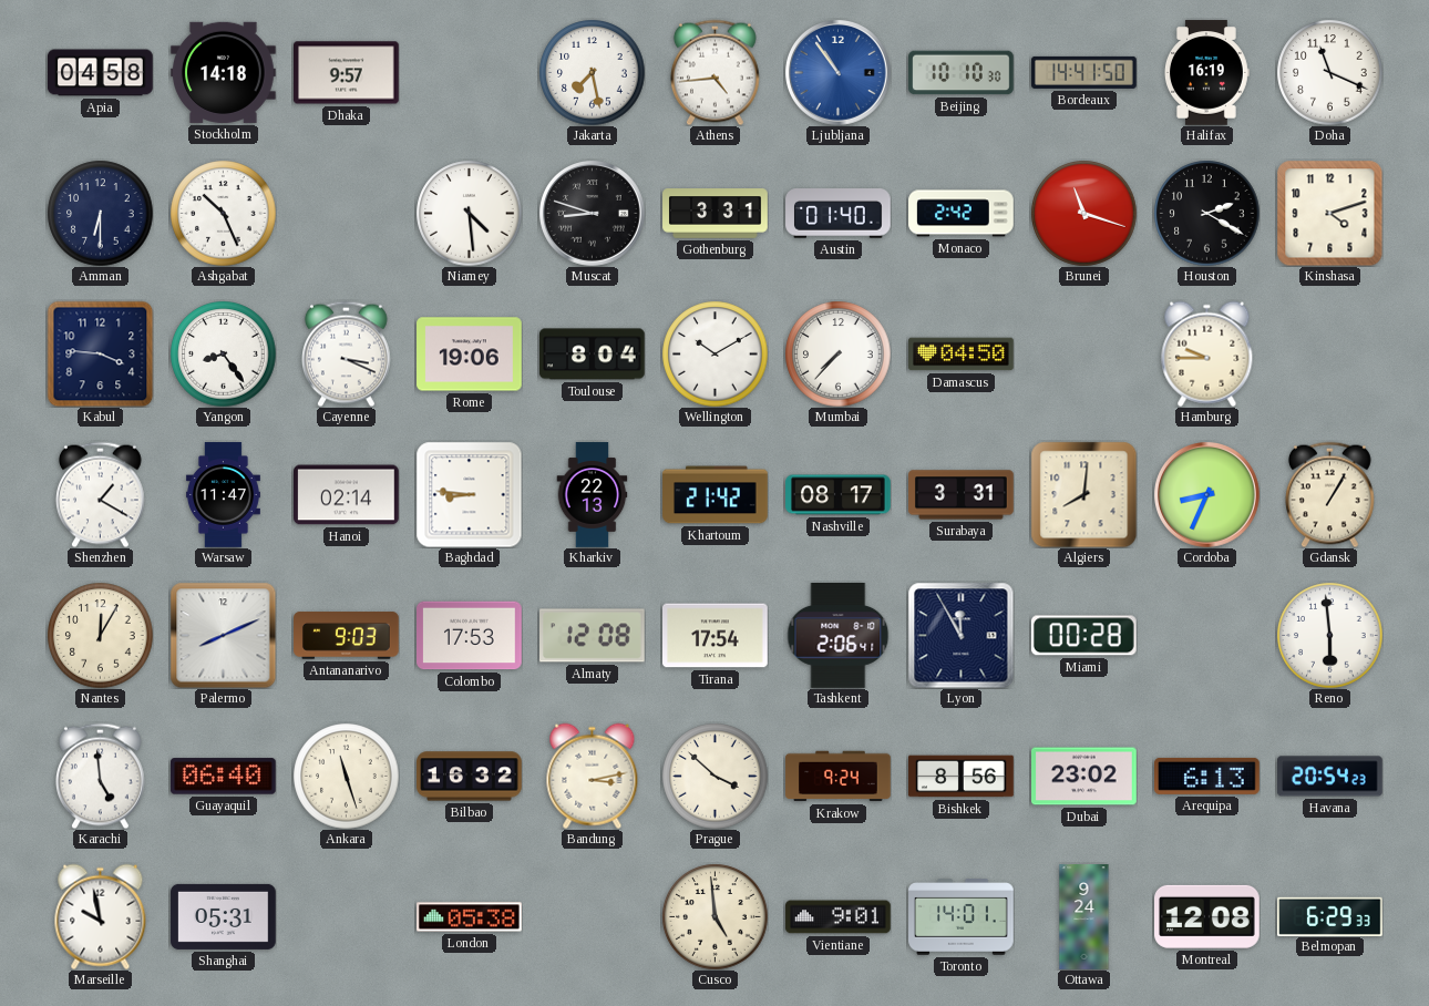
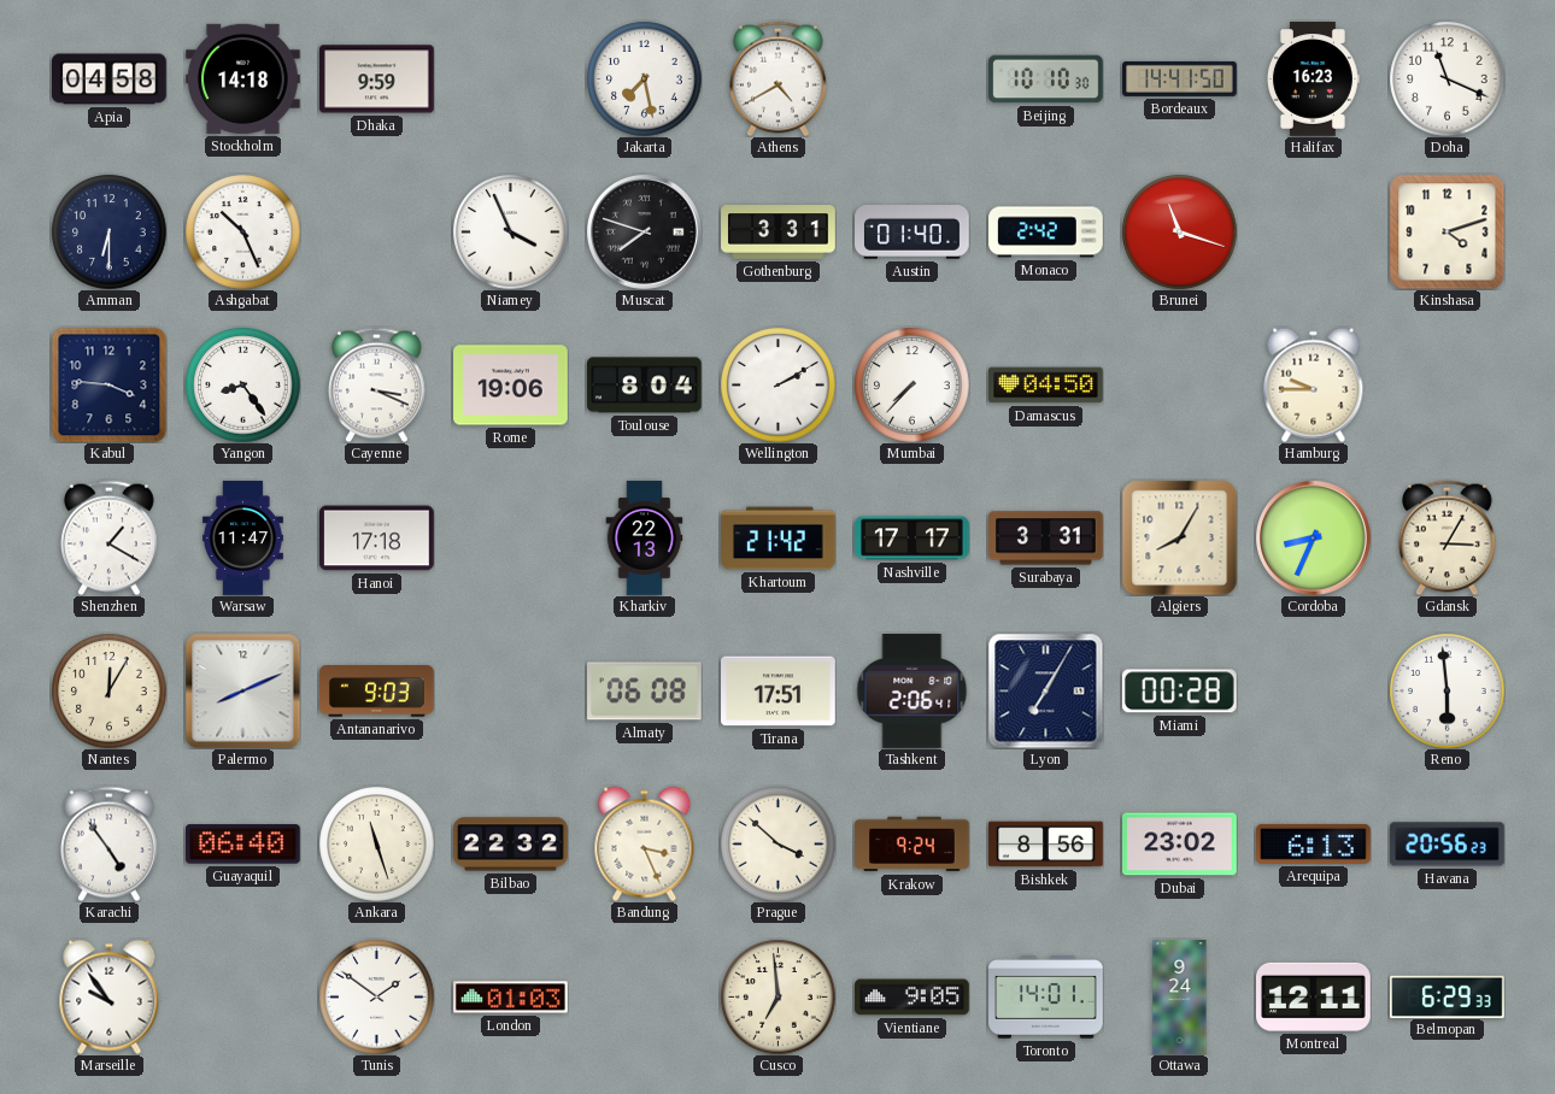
Dhaka: 9:57 -> 9:59
Athens: 4:44 -> 4:40
Ljubljana: 10:54 -> none
Halifax: 16:19 -> 16:23
Niamey: 4:29 -> 3:56
Muscat: 8:48 -> 7:48
Houston: 2:20 -> none
Wellington: 10:10 -> 2:10
Hanoi: 02:14 -> 17:18
Baghdad: 8:46 -> none
Nashville: 08:17 -> 17:17
Algiers: 8:01 -> 8:05
Gdansk: 1:05 -> 3:05
Colombo: 17:53 -> none
Almaty: 12:08 -> 06:08
Tirana: 17:54 -> 17:51
Lyon: 11:55 -> 7:05
Karachi: 4:59 -> 4:54
Bilbao: 16:32 -> 22:32
Bandung: 3:13 -> 3:26
Havana: 20:54 -> 20:56
Marseille: 9:58 -> 9:54
Shanghai: 05:31 -> none
Tunis: none -> 1:51
London: 05:38 -> 01:03
Cusco: 4:59 -> 6:59
Vientiane: 9:01 -> 9:05
Montreal: 12:08 -> 12:11
